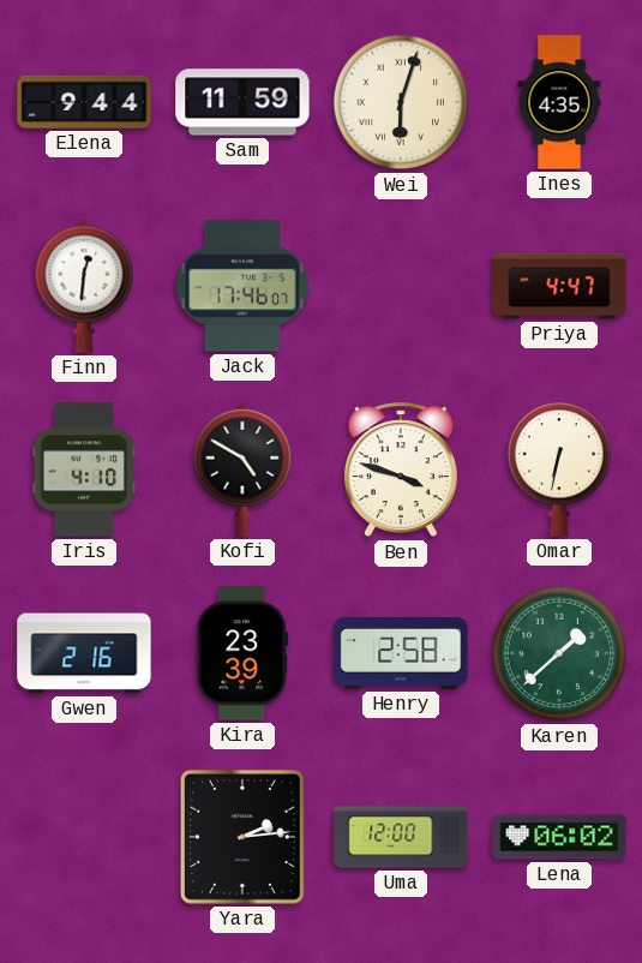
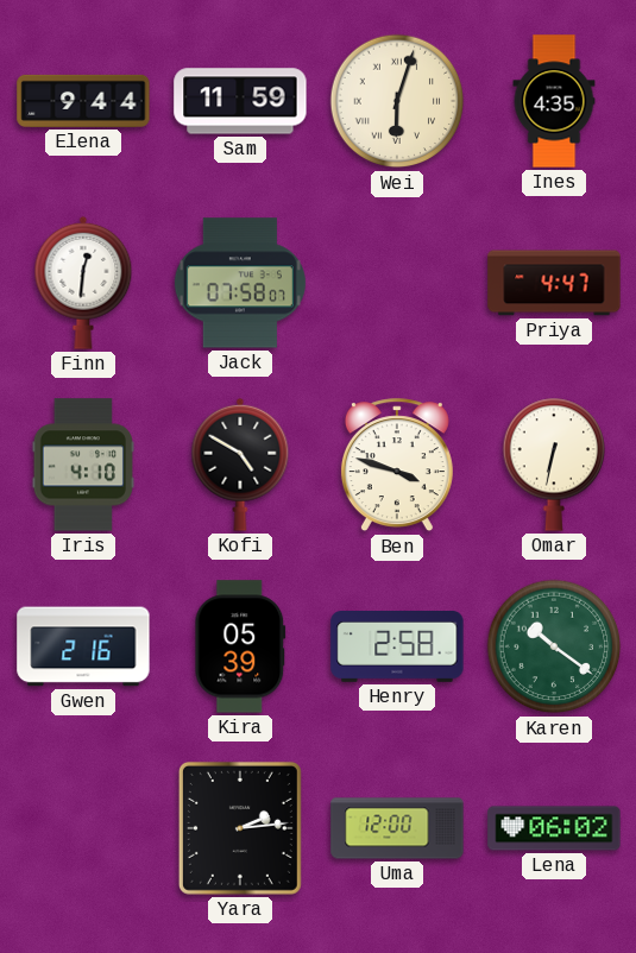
Jack: 17:46 -> 07:58
Kira: 23:39 -> 05:39
Karen: 1:38 -> 10:21
